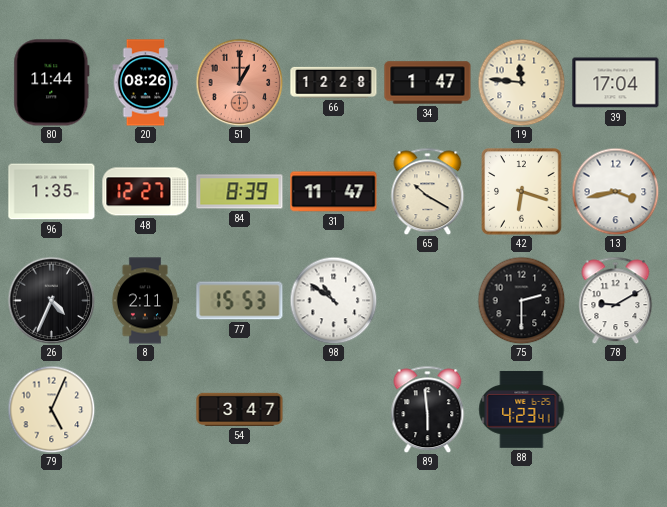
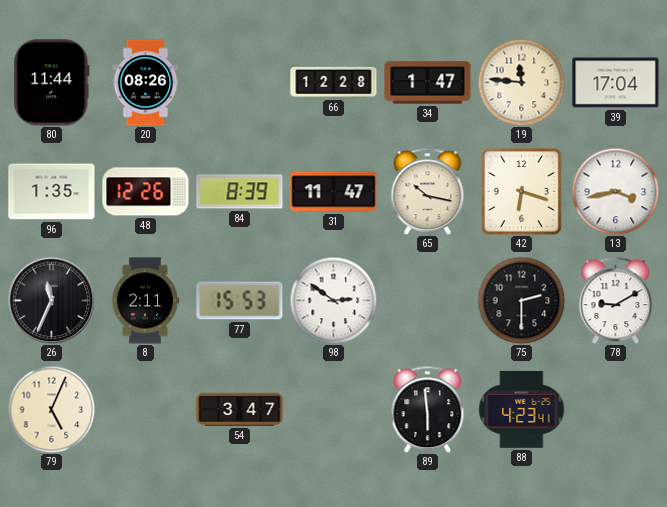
51: 1:00 -> none
48: 12:27 -> 12:26
65: 10:20 -> 10:17
26: 4:34 -> 11:34
98: 10:51 -> 2:51
